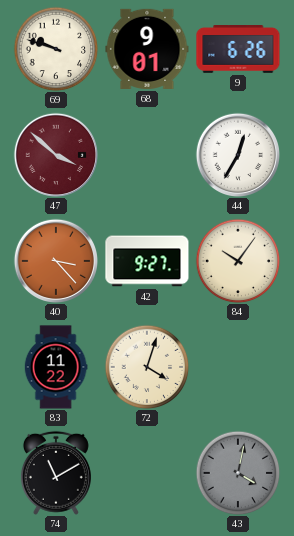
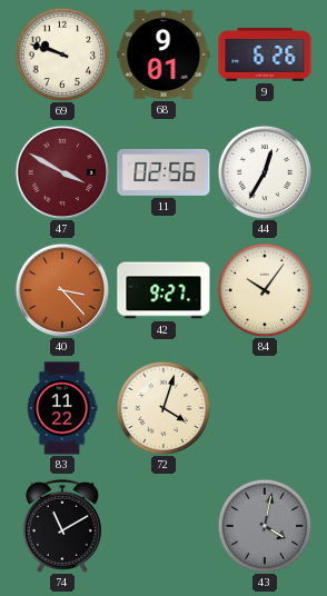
47: 3:52 -> 3:50
11: none -> 02:56
